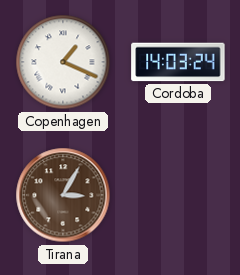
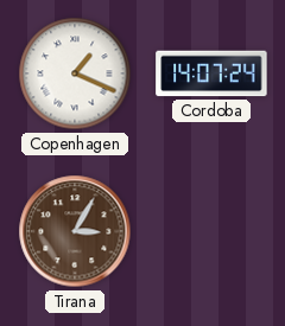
Cordoba: 14:03 -> 14:07
